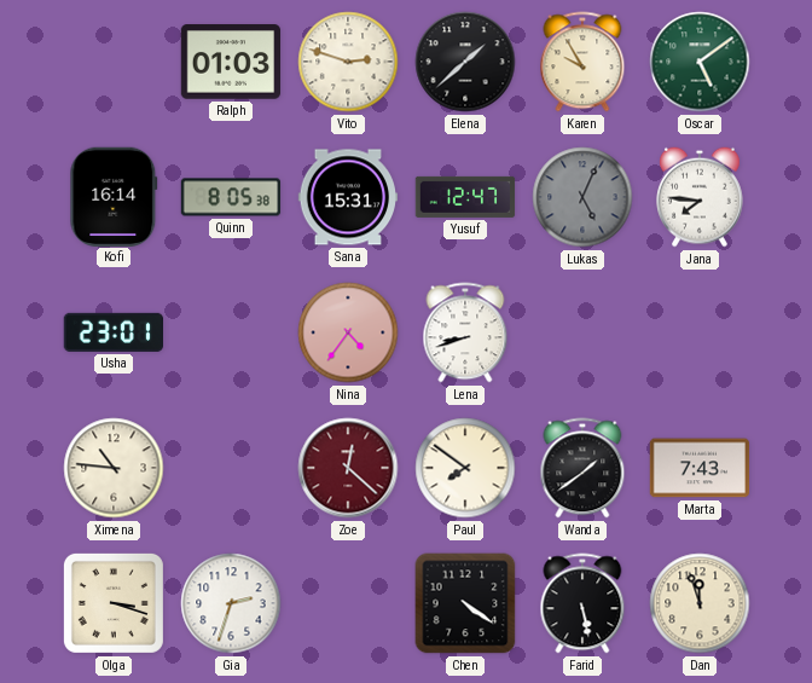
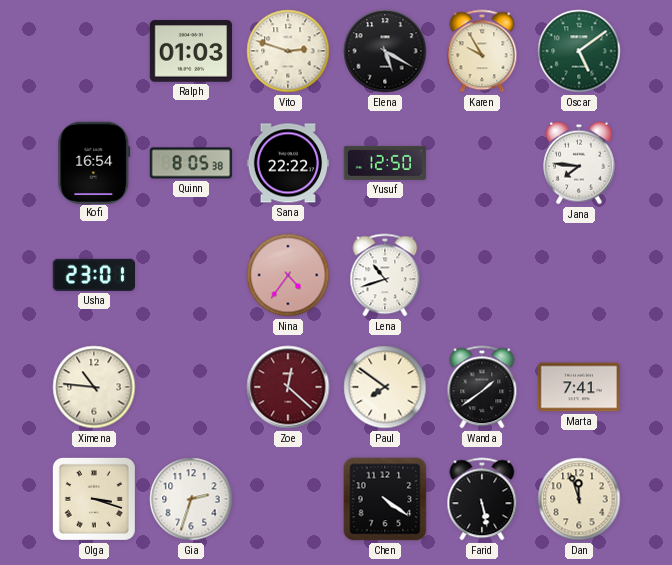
Elena: 1:38 -> 5:20
Kofi: 16:14 -> 16:54
Sana: 15:31 -> 22:22
Yusuf: 12:47 -> 12:50
Lukas: 5:04 -> none
Lena: 8:42 -> 10:42
Marta: 7:43 -> 7:41
